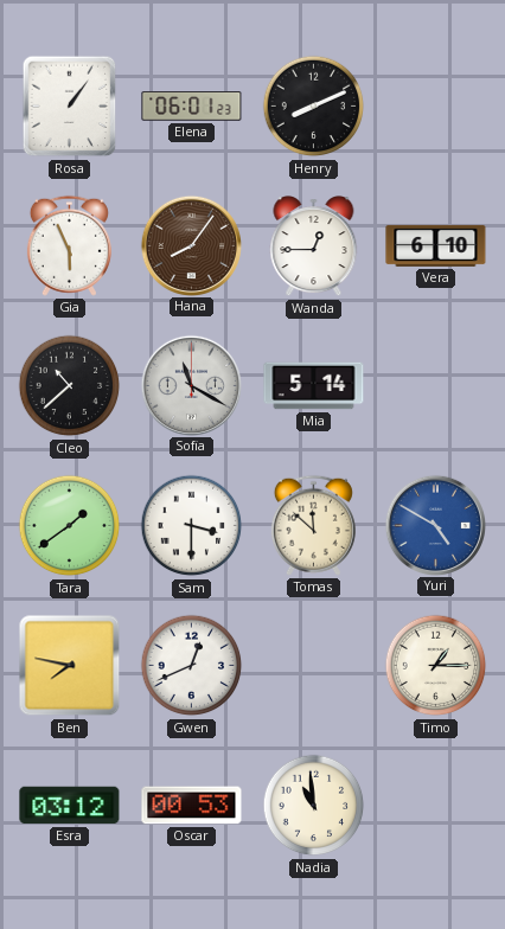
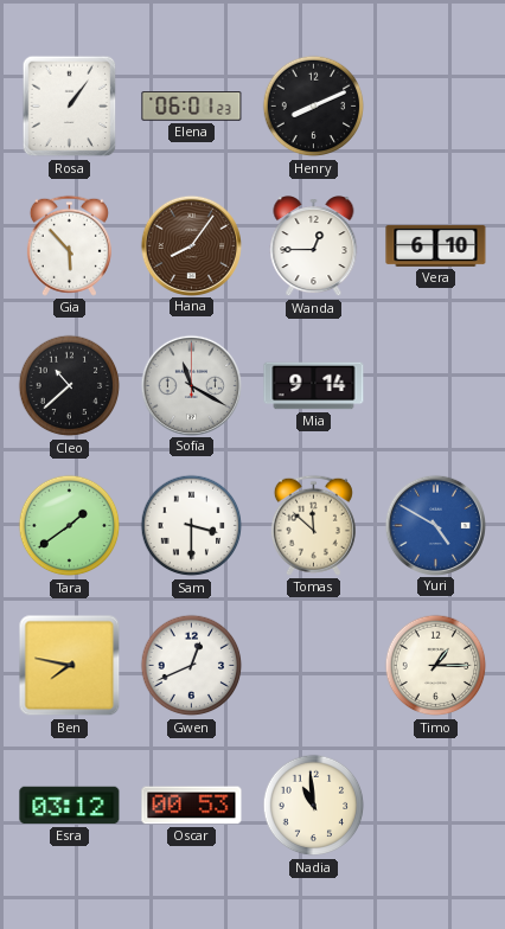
Gia: 5:56 -> 5:53
Mia: 5:14 -> 9:14
